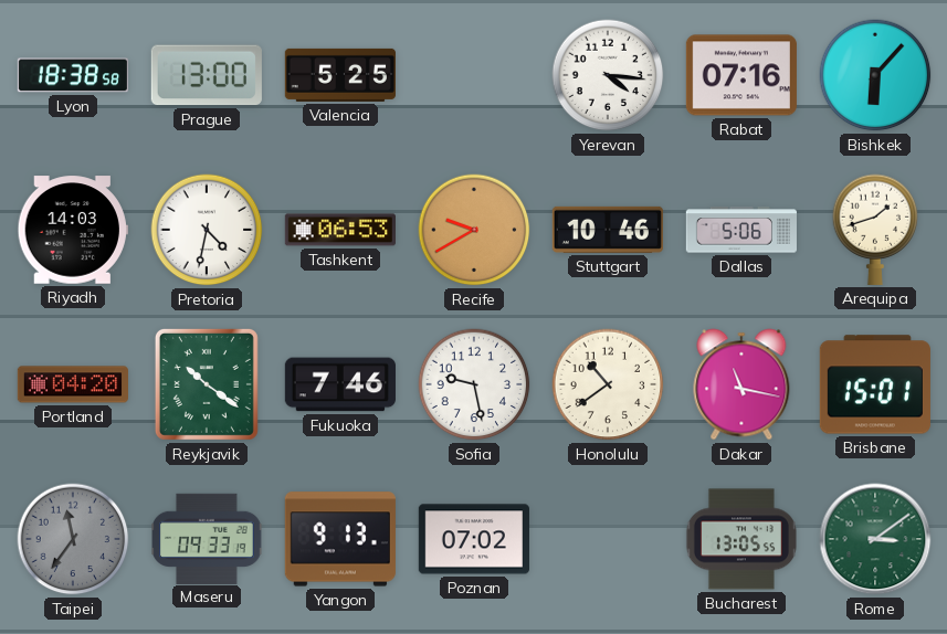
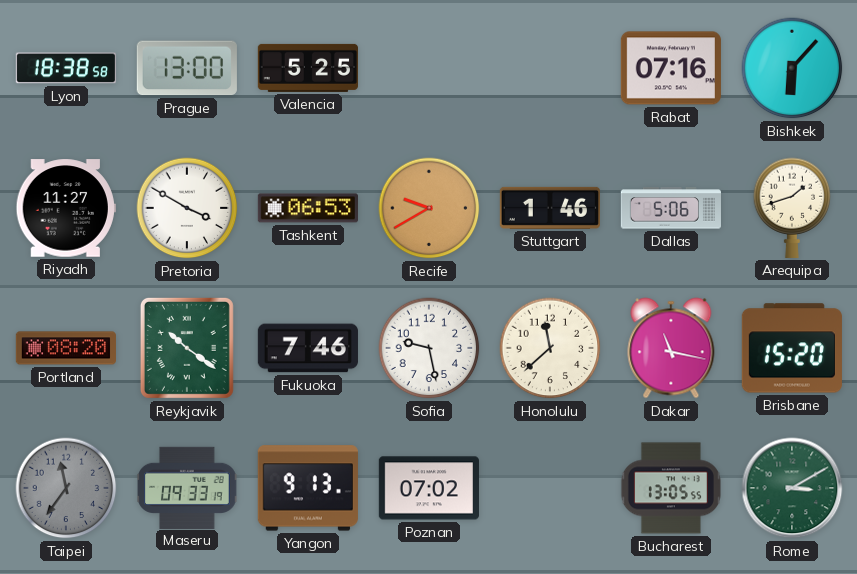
Yerevan: 4:16 -> none
Riyadh: 14:03 -> 11:27
Pretoria: 4:32 -> 3:50
Stuttgart: 10:46 -> 1:46
Portland: 04:20 -> 08:20
Honolulu: 10:39 -> 11:38
Brisbane: 15:01 -> 15:20
Rome: 3:09 -> 3:10
